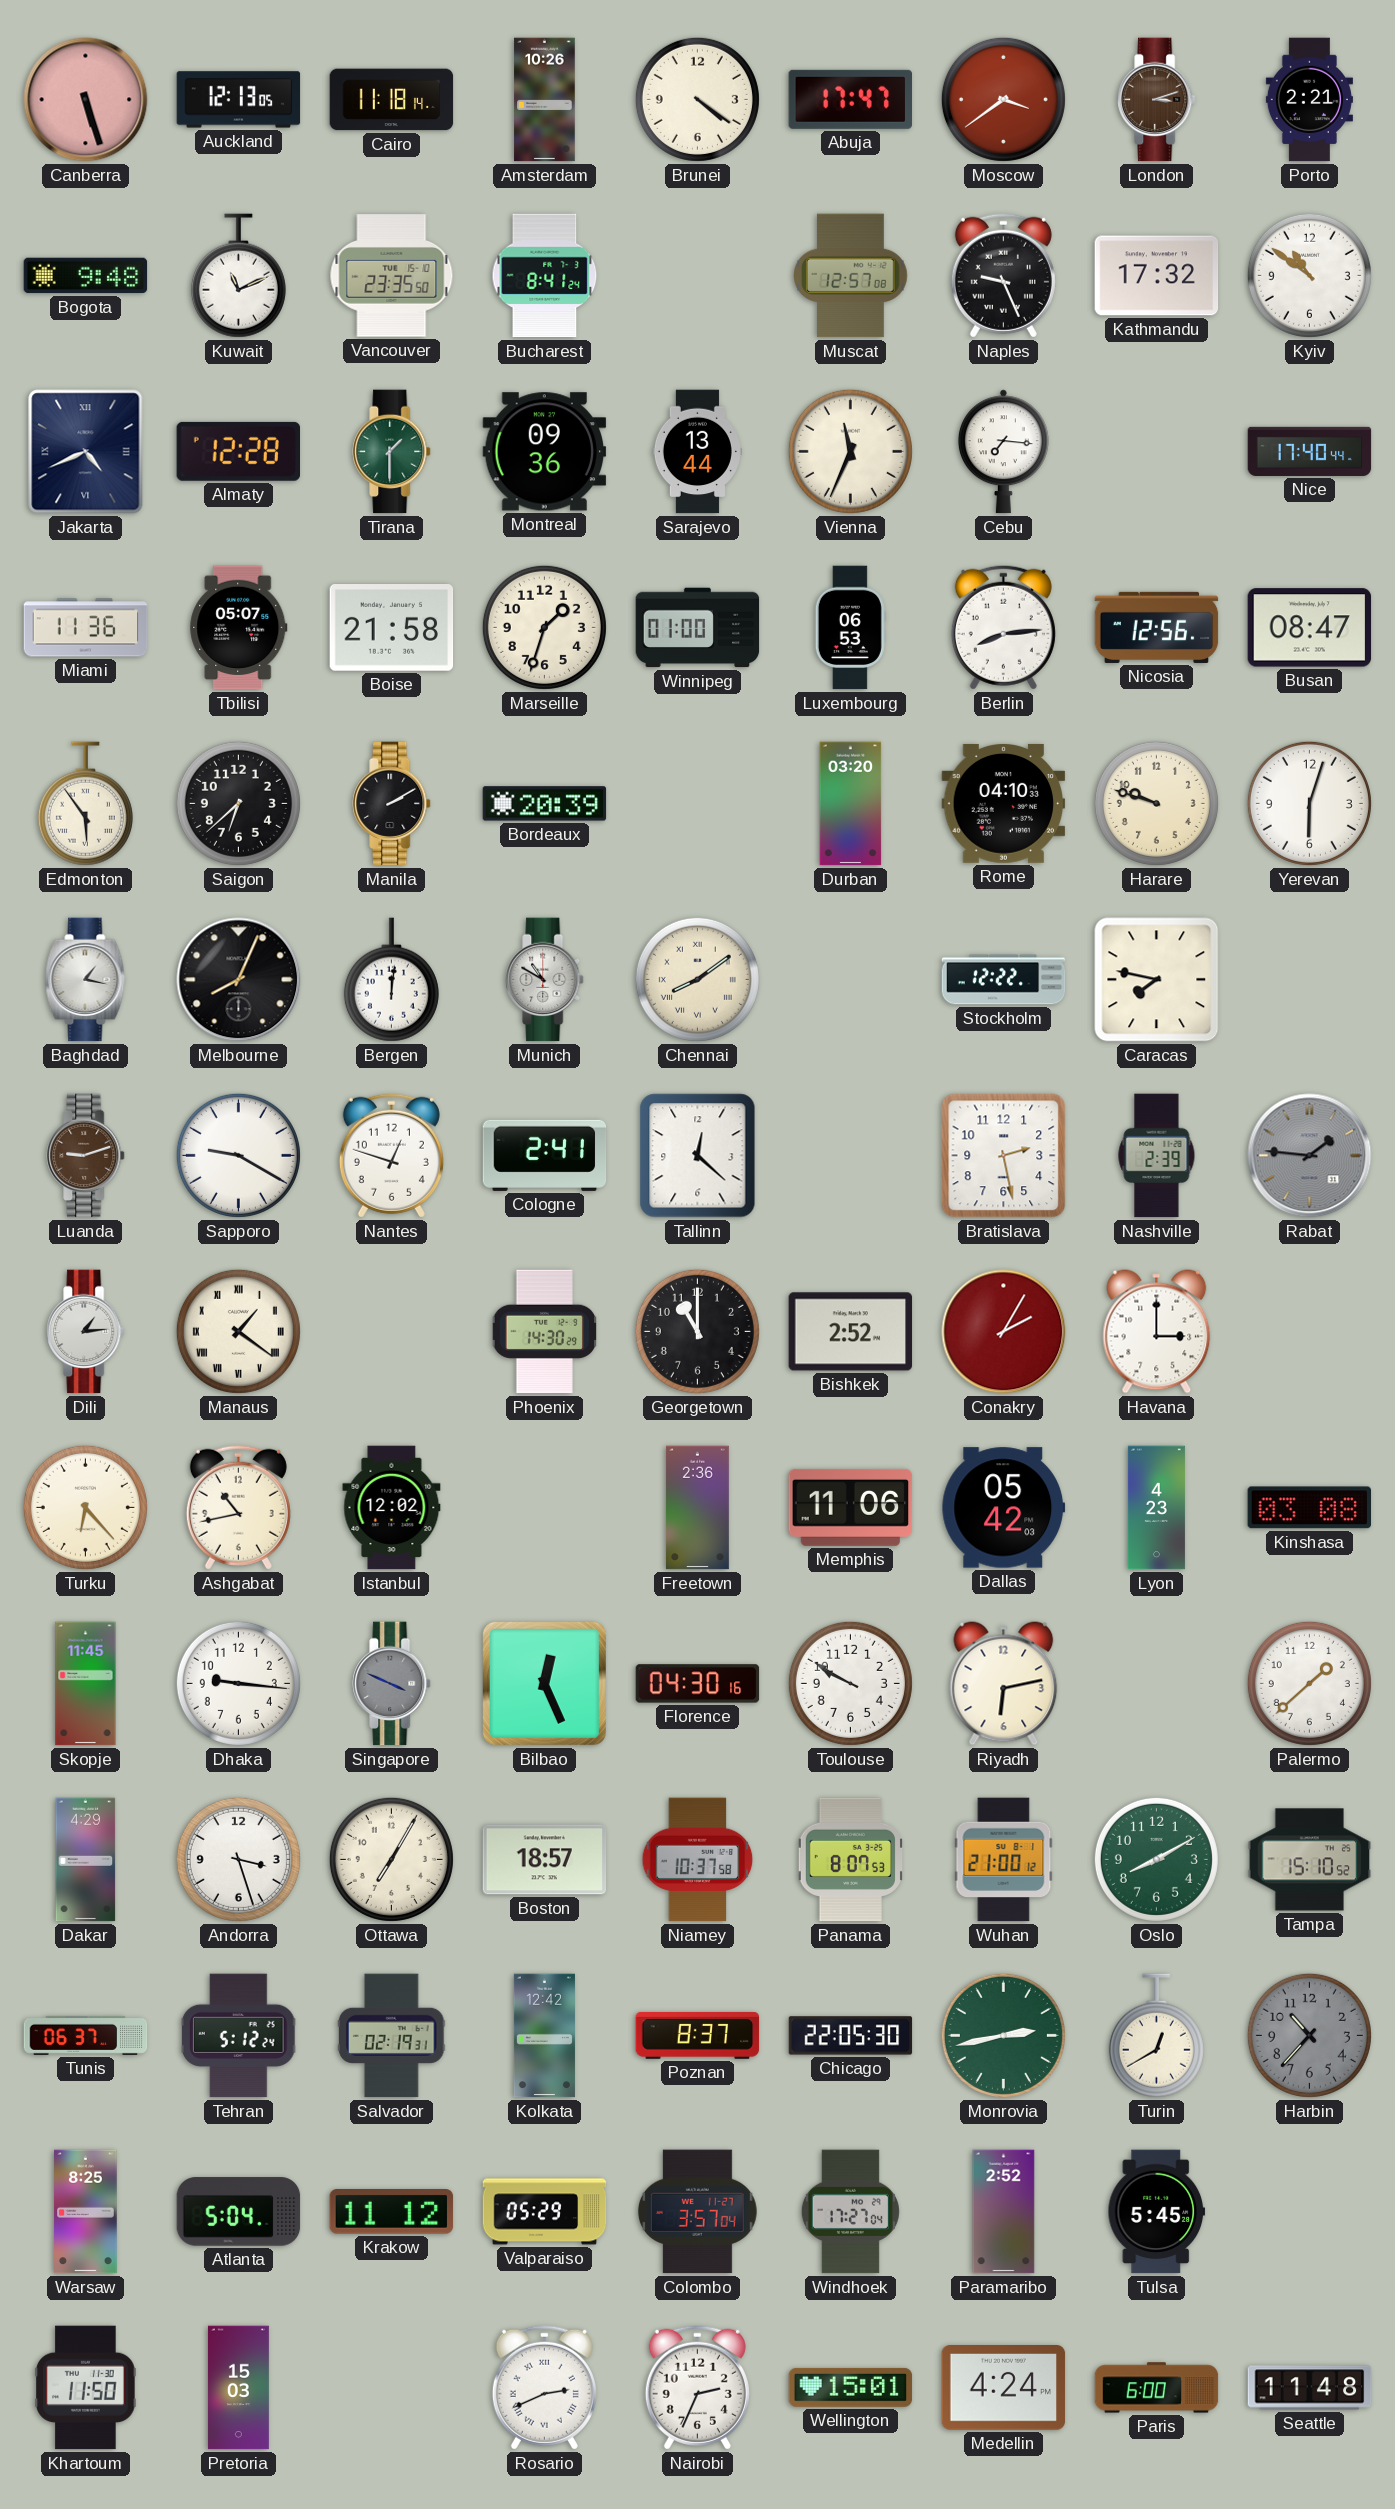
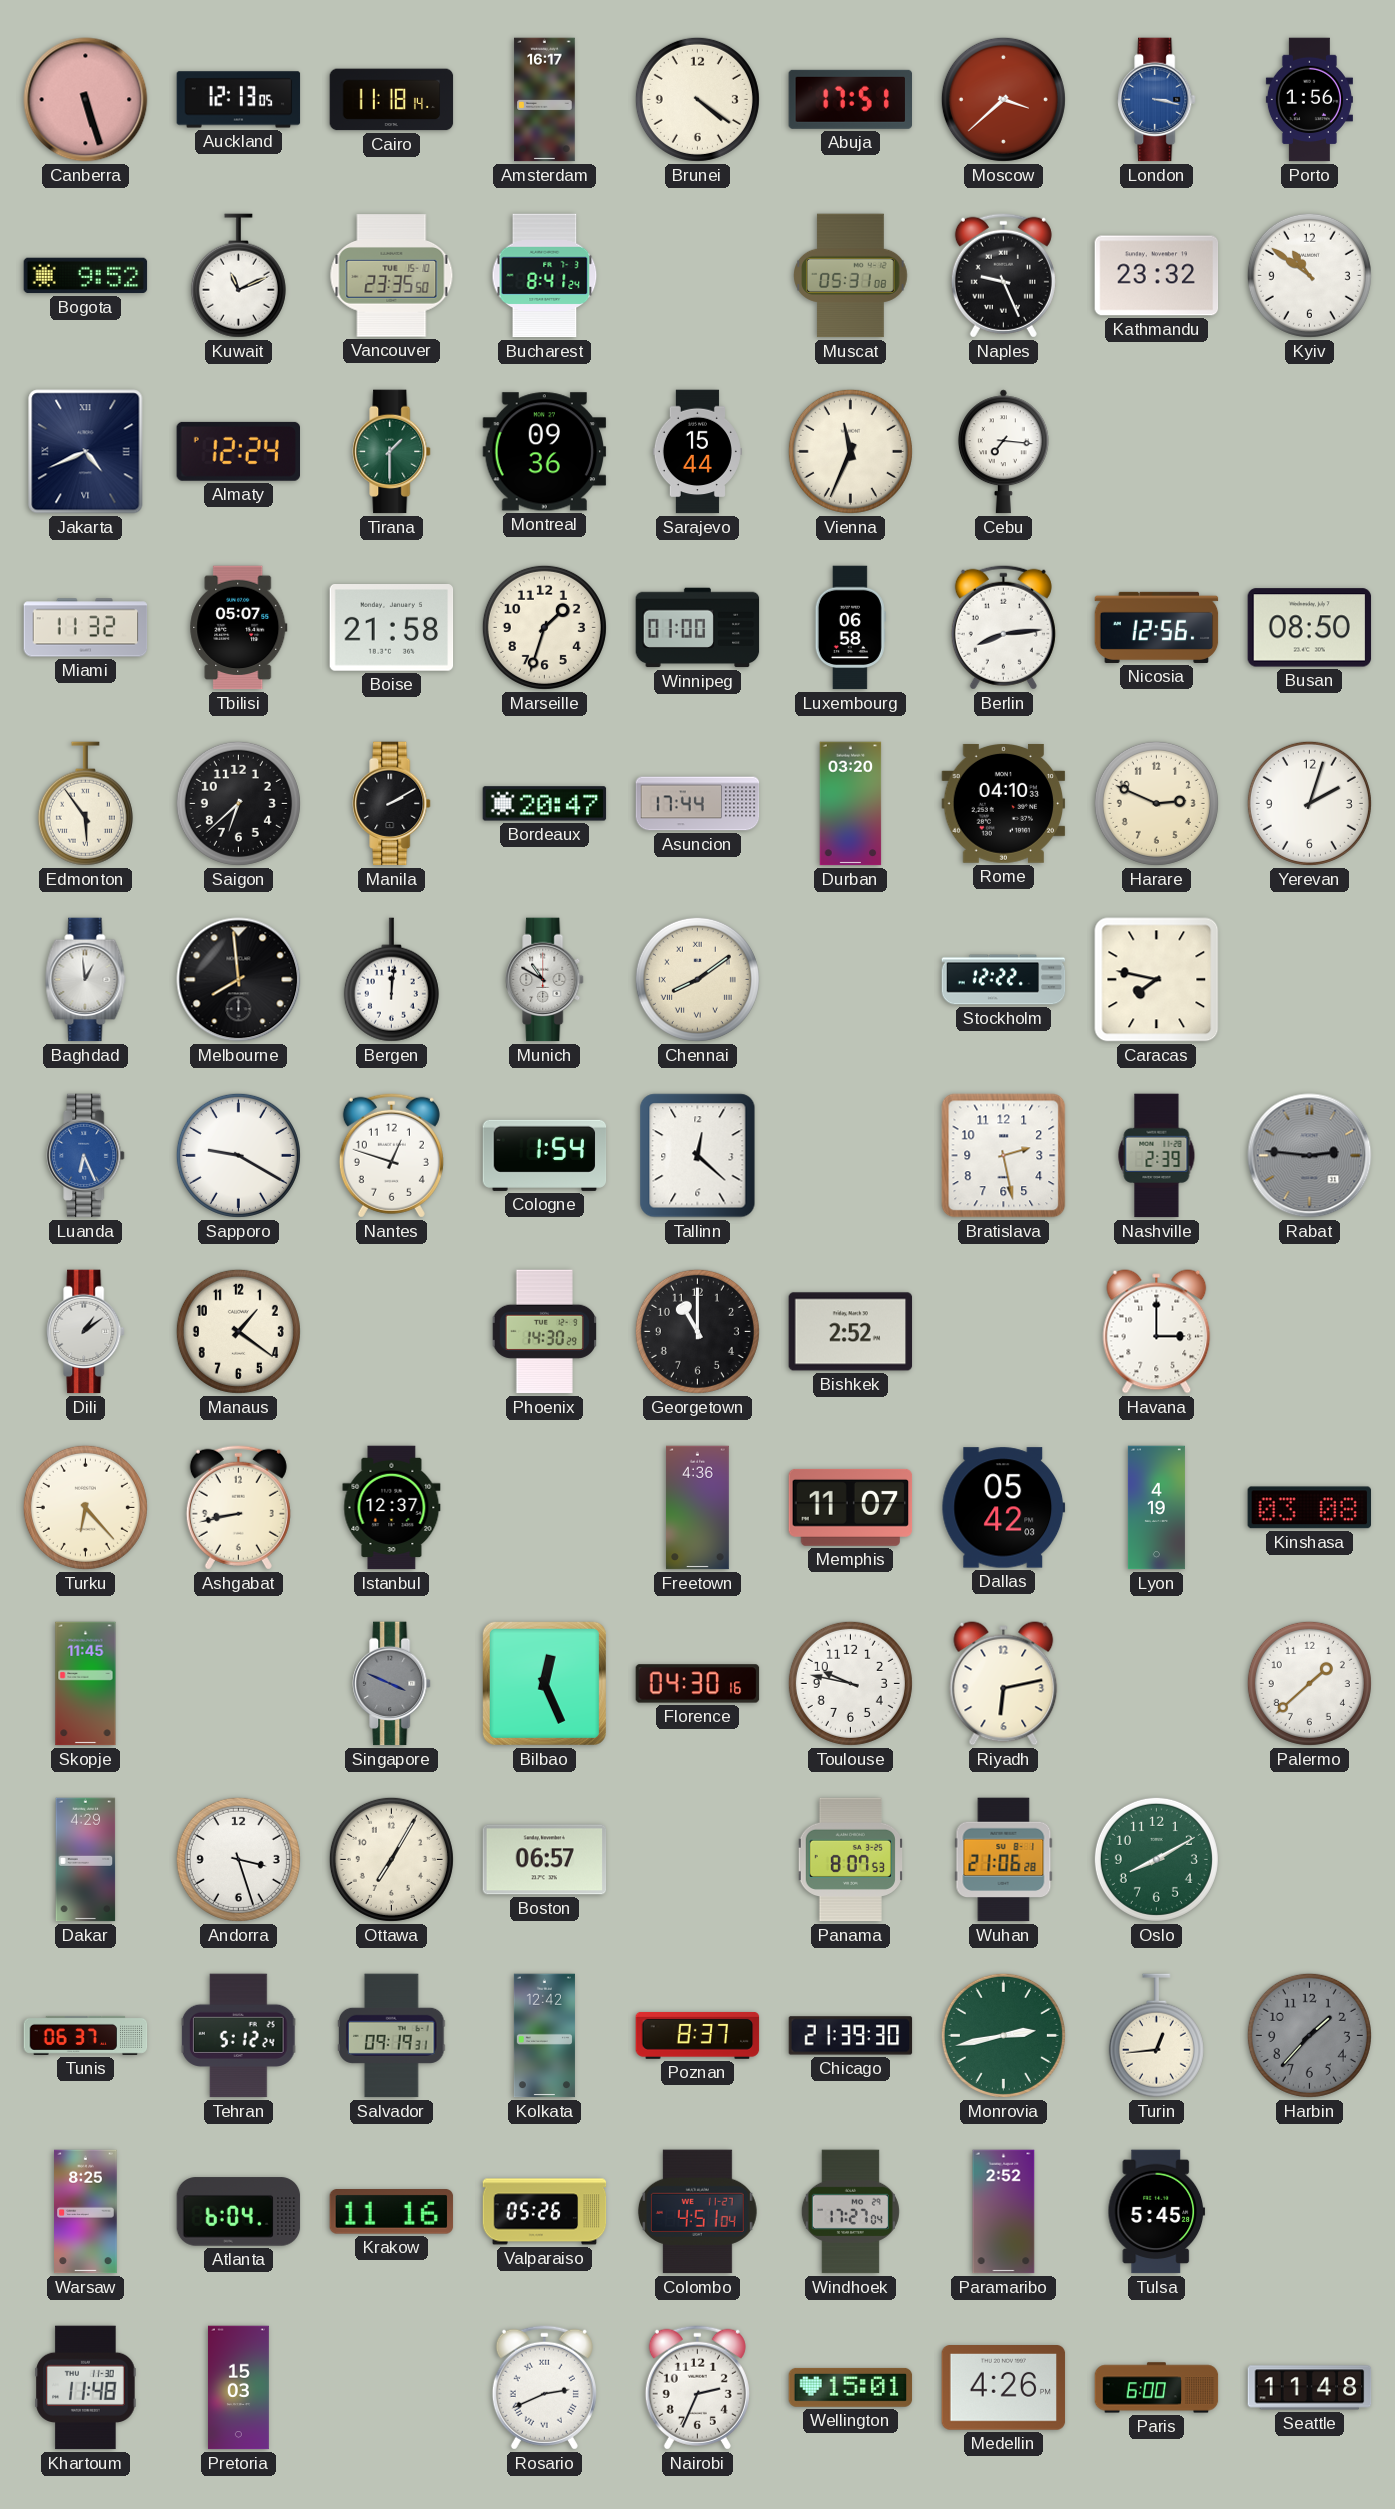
Amsterdam: 10:26 -> 16:17
Abuja: 17:47 -> 17:51
Moscow: 3:39 -> 3:38
London: 3:12 -> 3:17
London dial: brown -> blue
Porto: 2:21 -> 1:56
Bogota: 9:48 -> 9:52
Muscat: 12:57 -> 05:31
Kathmandu: 17:32 -> 23:32
Almaty: 12:28 -> 12:24
Sarajevo: 13:44 -> 15:44
Nice: 17:40 -> none
Miami: 11:36 -> 11:32
Luxembourg: 06:53 -> 06:58
Busan: 08:47 -> 08:50
Bordeaux: 20:39 -> 20:47
Asuncion: none -> 17:44
Harare: 9:48 -> 2:49
Yerevan: 6:03 -> 2:03
Baghdad: 1:17 -> 12:59
Melbourne: 8:04 -> 7:59
Luanda: 9:12 -> 6:26
Luanda dial: brown -> blue
Cologne: 2:41 -> 1:54
Rabat: 1:46 -> 2:46
Dili: 1:14 -> 1:09
Manaus numerals: Roman -> Arabic
Conakry: 2:05 -> none
Ashgabat: 10:43 -> 8:43
Istanbul: 12:02 -> 12:37
Freetown: 2:36 -> 4:36
Memphis: 11:06 -> 11:07
Lyon: 4:23 -> 4:19
Dhaka: 9:16 -> none
Toulouse: 9:50 -> 9:47
Boston: 18:57 -> 06:57
Niamey: 10:37 -> none
Wuhan: 21:00 -> 21:06
Tampa: 15:10 -> none
Salvador: 02:19 -> 09:19
Chicago: 22:05 -> 21:39
Turin: 12:40 -> 12:44
Harbin: 10:37 -> 1:37
Atlanta: 5:04 -> 6:04
Krakow: 11:12 -> 11:16
Valparaiso: 05:29 -> 05:26
Colombo: 3:57 -> 4:51
Khartoum: 11:50 -> 11:48
Medellin: 4:24 -> 4:26
